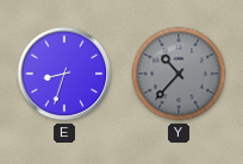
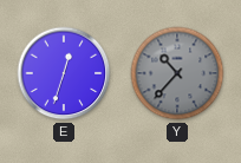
E: 8:33 -> 12:33
